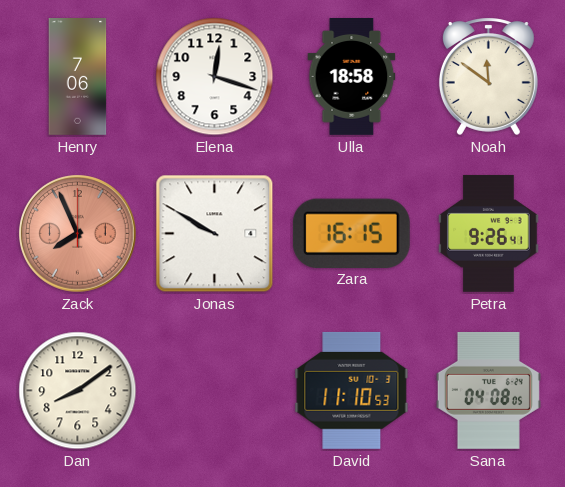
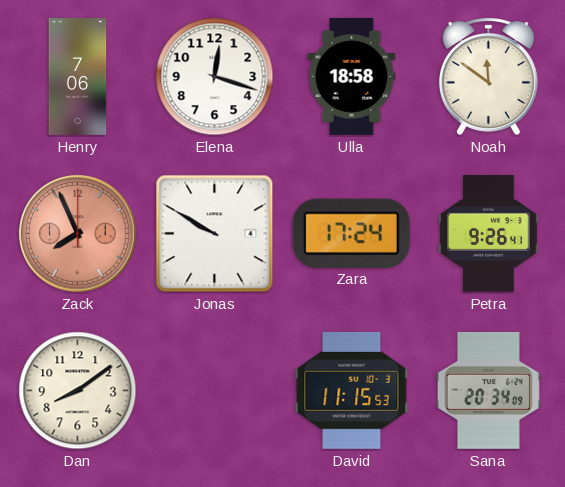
Zara: 16:15 -> 17:24
David: 11:10 -> 11:15
Sana: 04:08 -> 20:34
